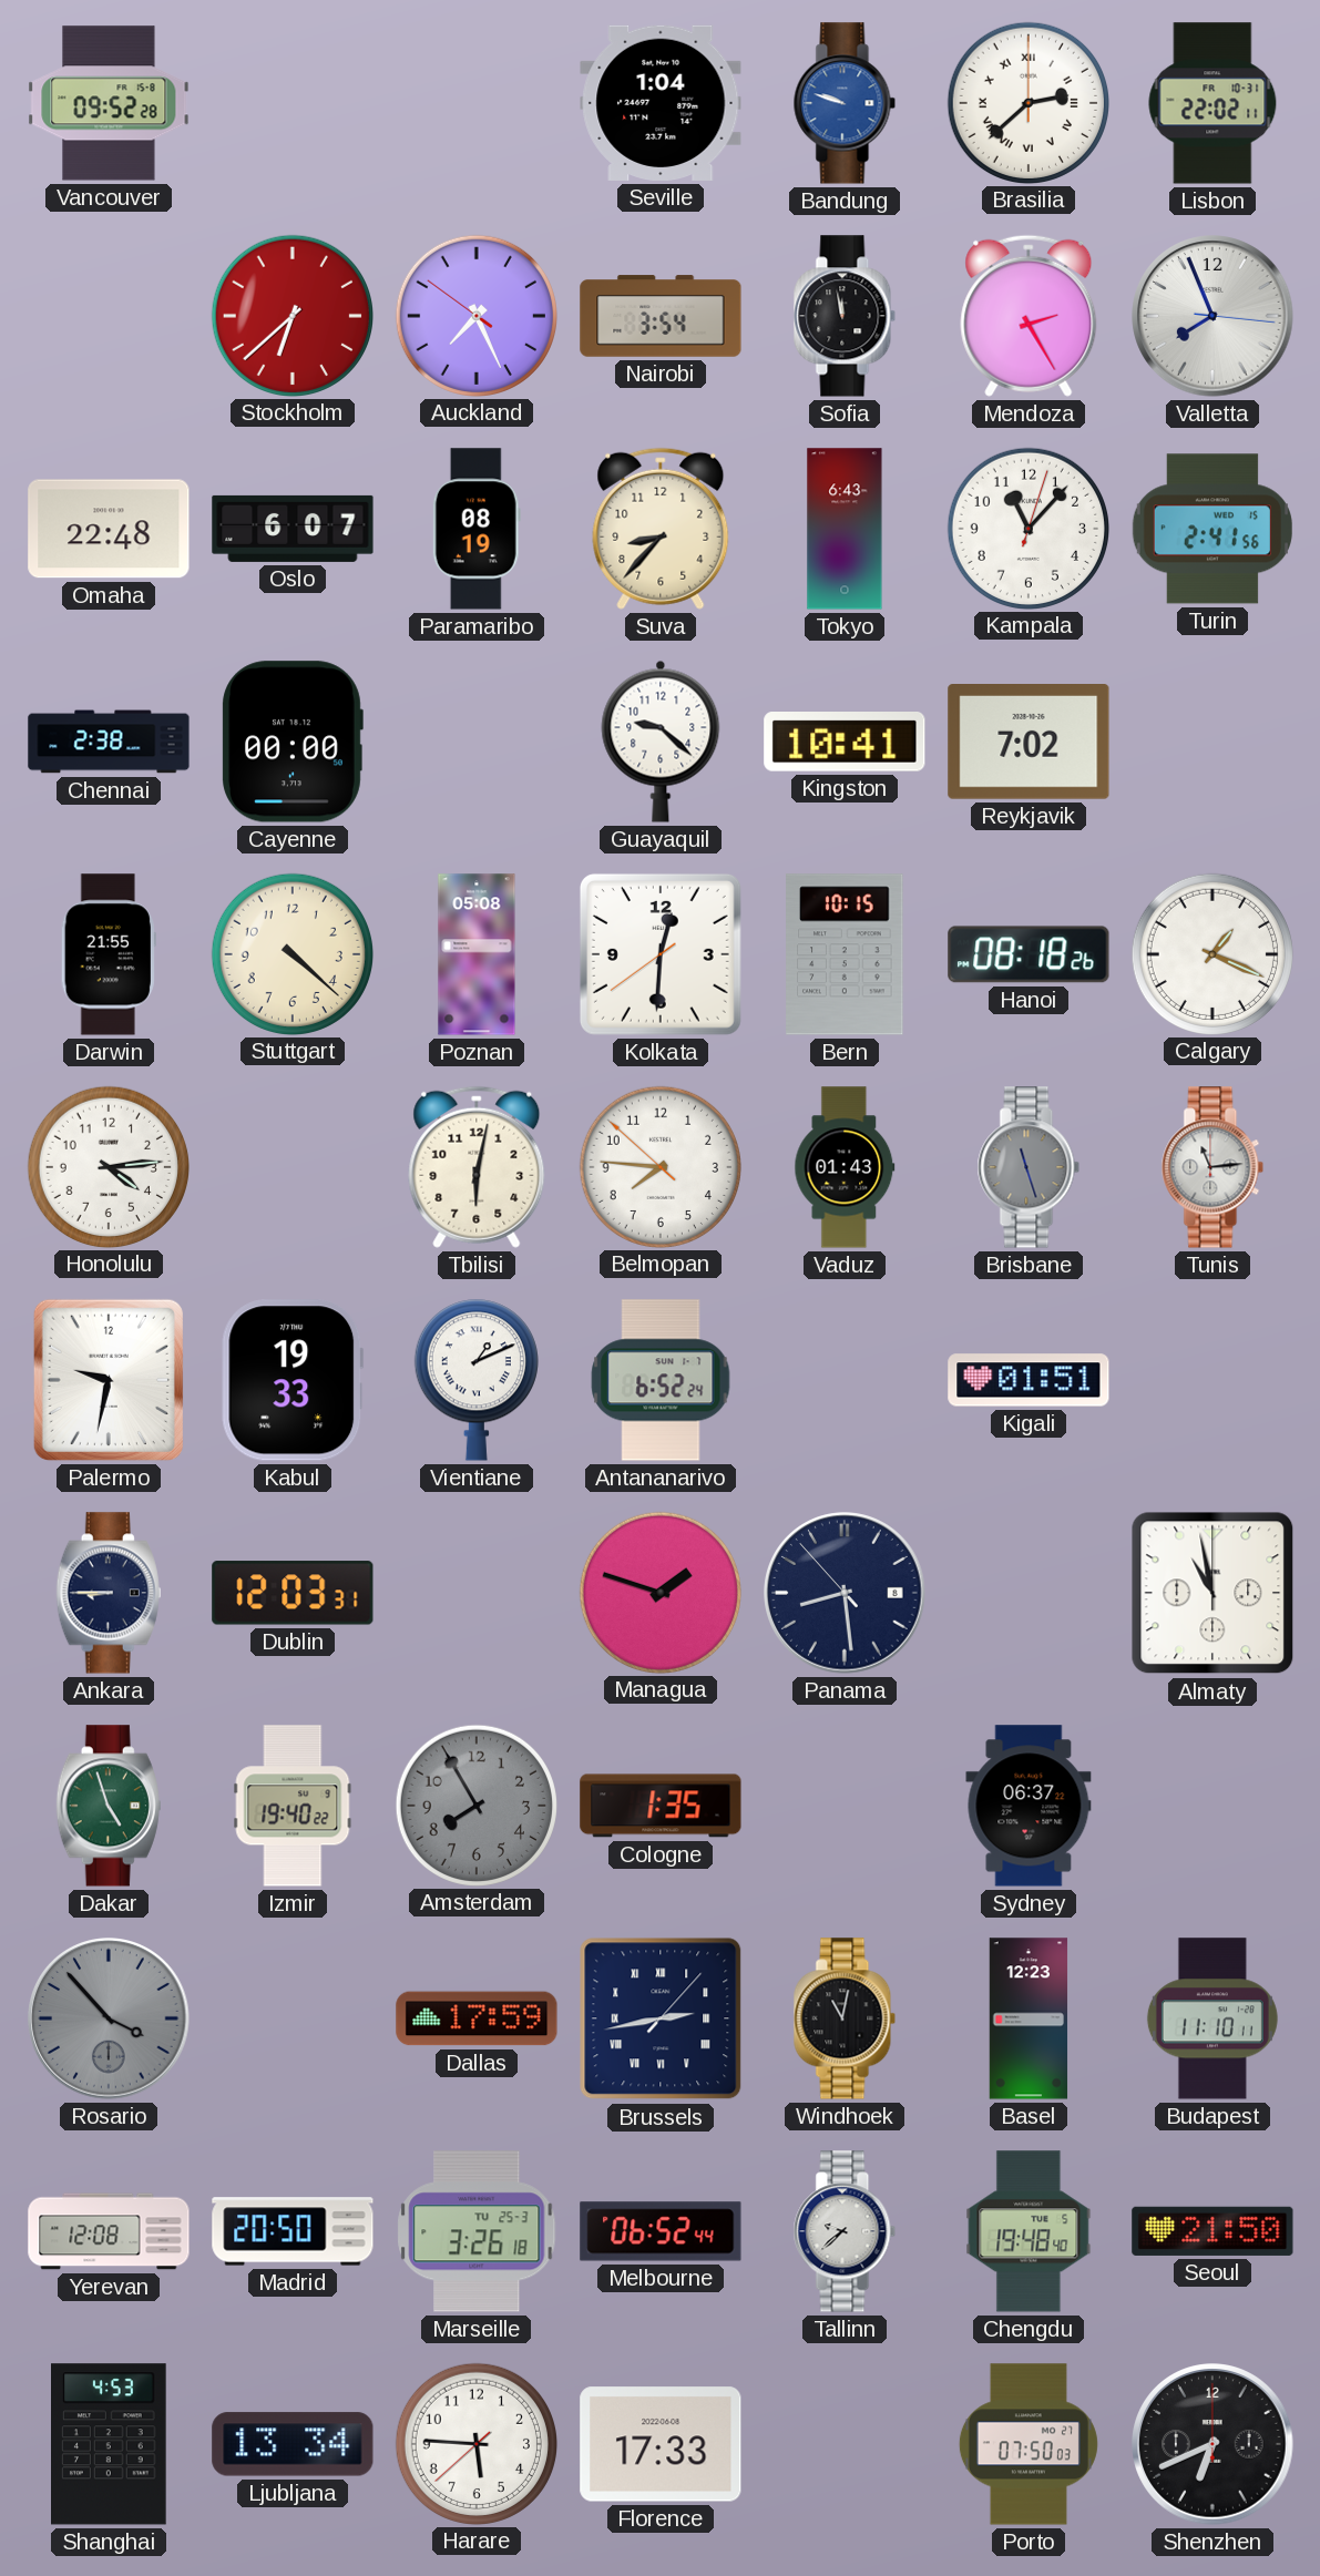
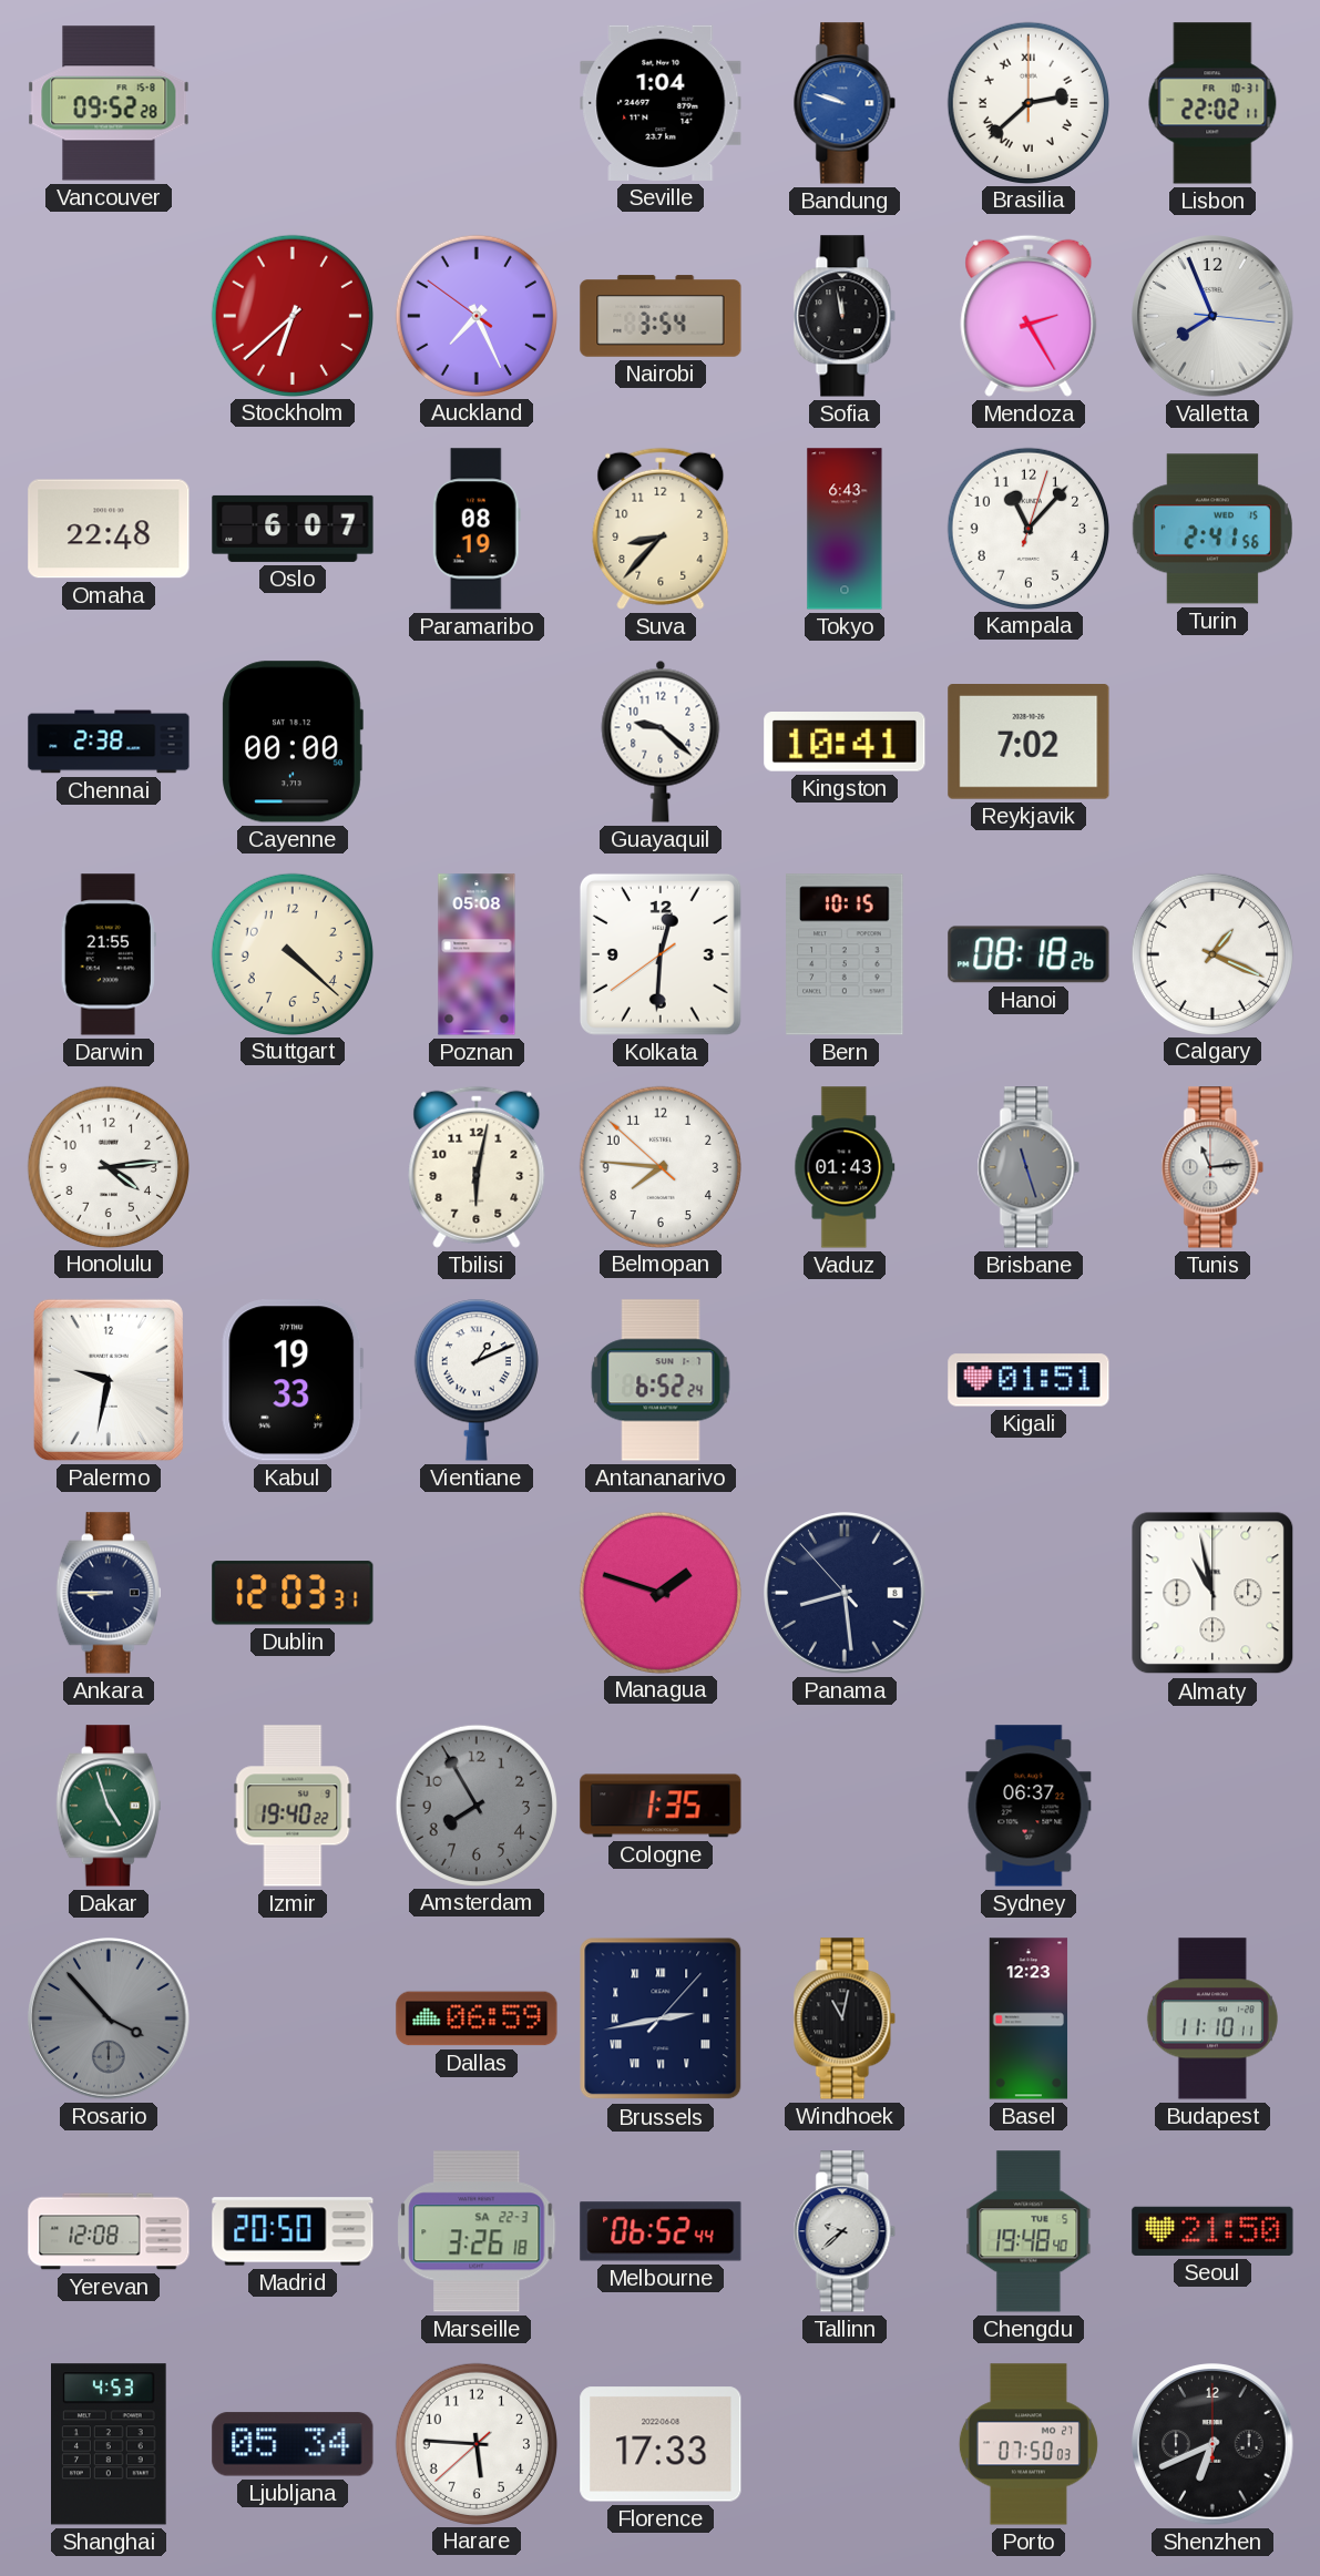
Dallas: 17:59 -> 06:59
Marseille date: TU 25-3 -> SA 22-3
Ljubljana: 13:34 -> 05:34
